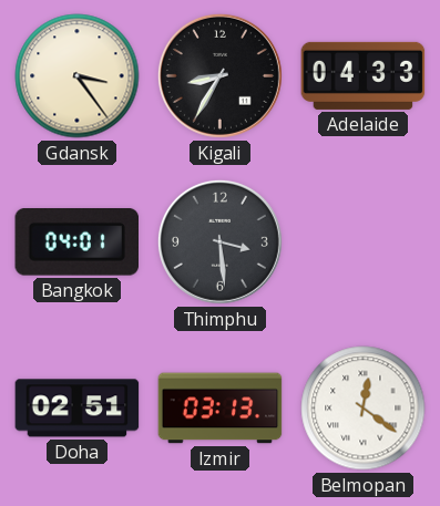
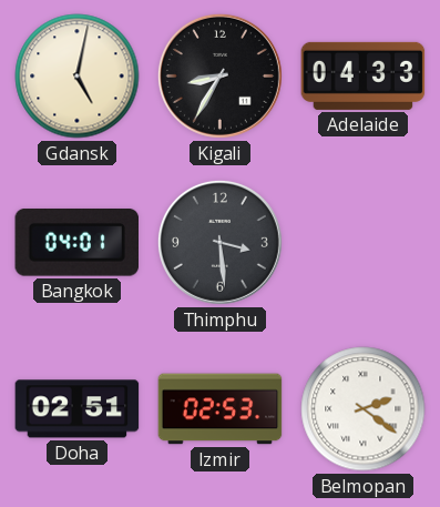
Gdansk: 3:24 -> 5:02
Izmir: 03:13 -> 02:53
Belmopan: 12:21 -> 2:21
